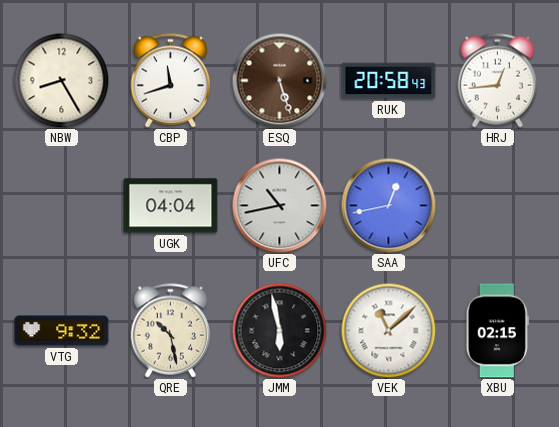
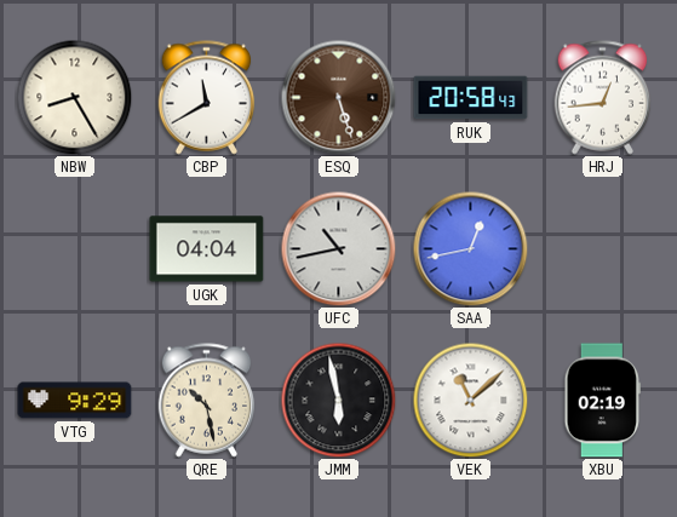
CBP: 11:42 -> 11:40
VTG: 9:32 -> 9:29
XBU: 02:15 -> 02:19
